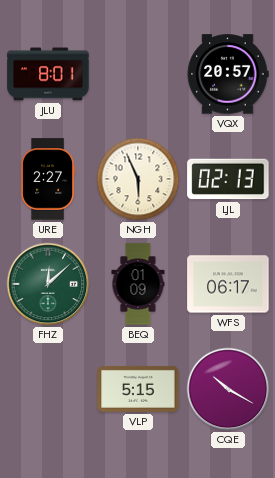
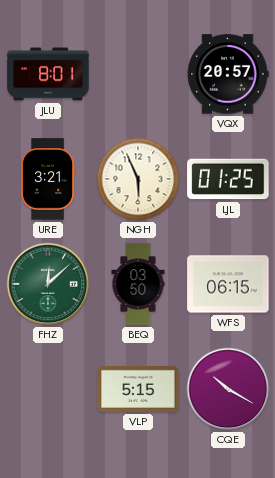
URE: 2:27 -> 3:21
LJL: 02:13 -> 01:25
BEQ: 01:09 -> 03:50
WFS: 06:17 -> 06:15
